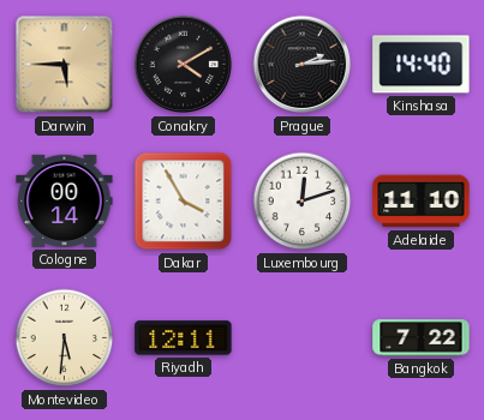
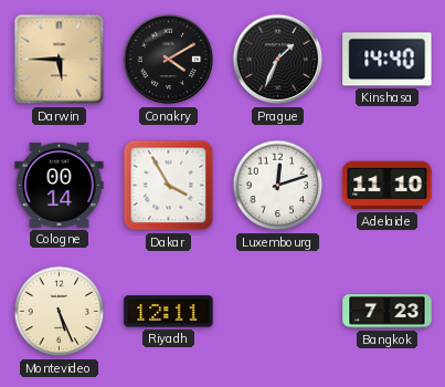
Prague: 2:14 -> 1:34
Montevideo: 5:31 -> 5:26
Bangkok: 7:22 -> 7:23
